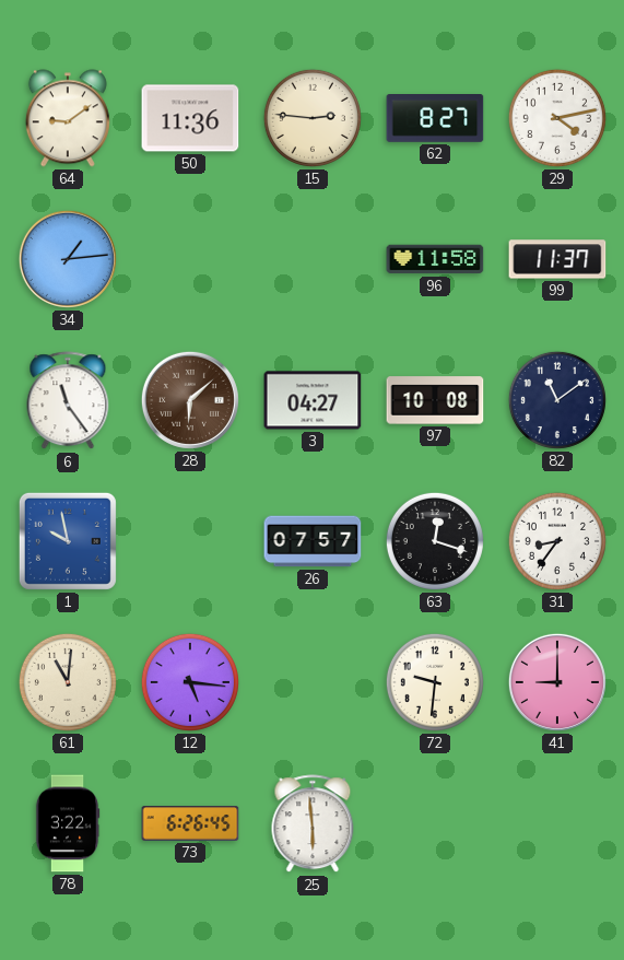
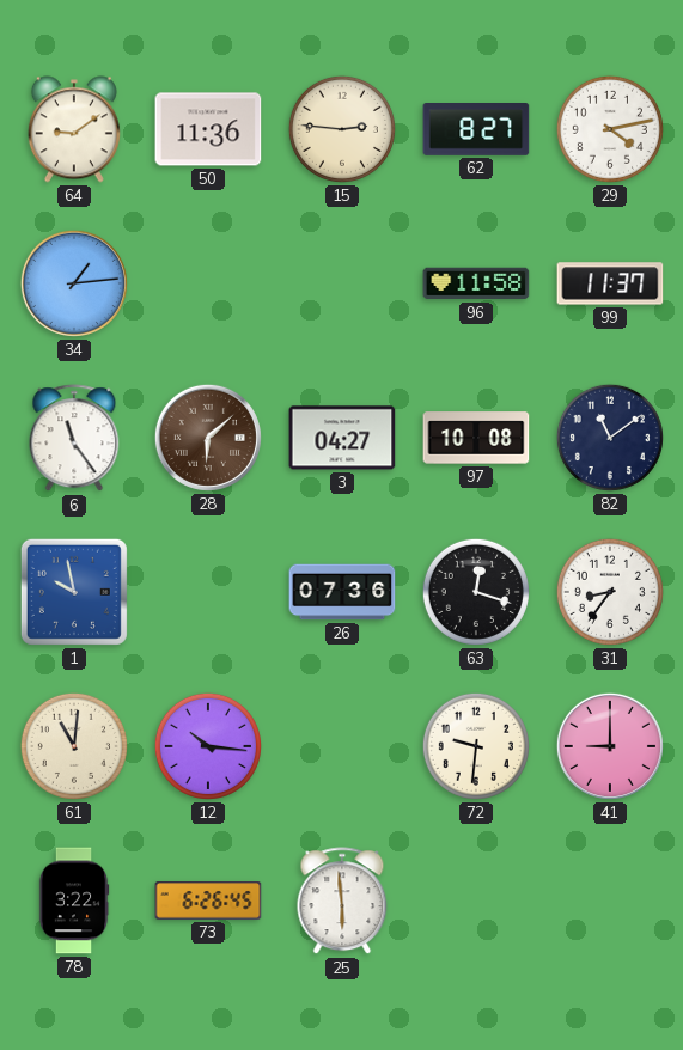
26: 07:57 -> 07:36
12: 5:16 -> 10:16
